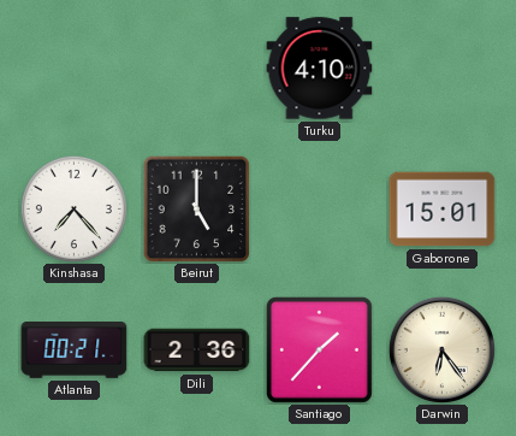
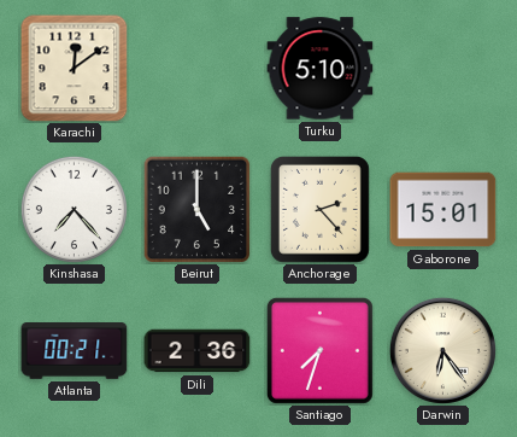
Karachi: none -> 12:09
Turku: 4:10 -> 5:10
Anchorage: none -> 2:23
Santiago: 1:37 -> 7:33
